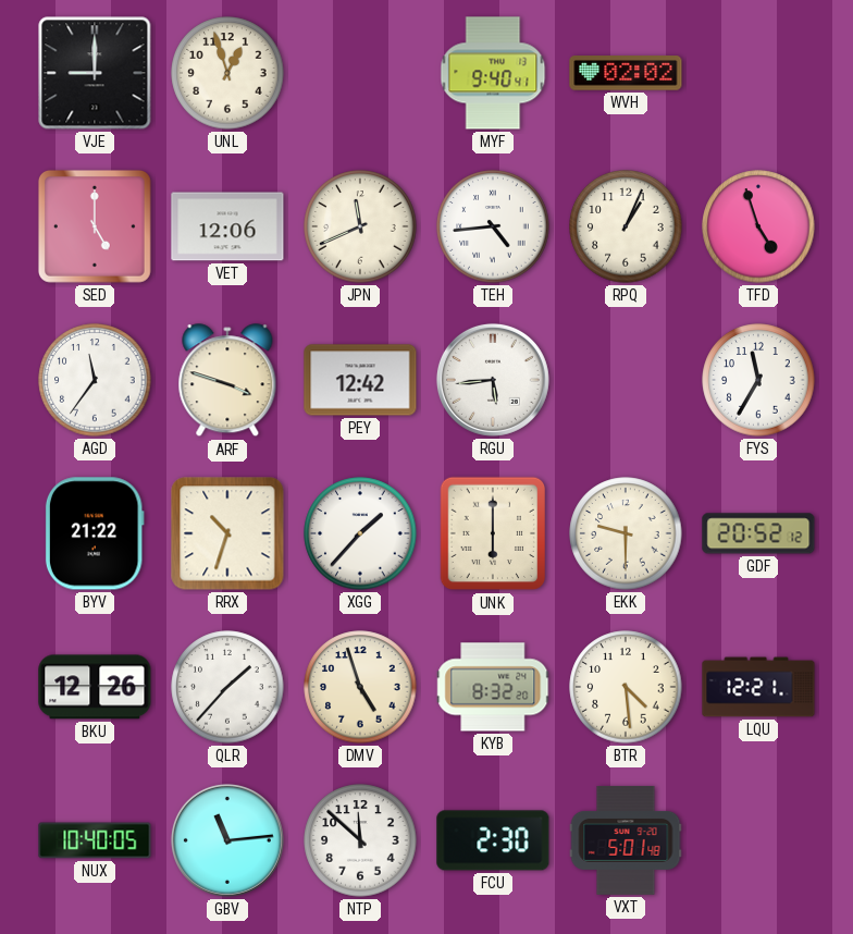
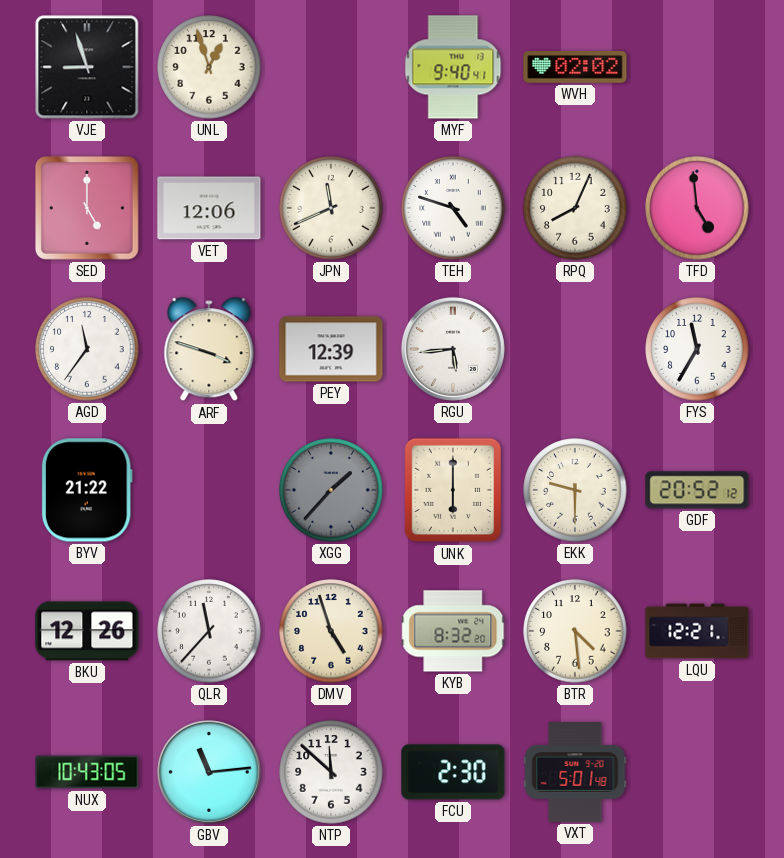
VJE: 9:00 -> 8:57
TEH: 4:44 -> 4:48
RPQ: 1:04 -> 8:04
TFD: 4:57 -> 4:59
PEY: 12:42 -> 12:39
RRX: 10:33 -> none
XGG dial: white -> grey
QLR: 1:37 -> 11:37
NUX: 10:40 -> 10:43
